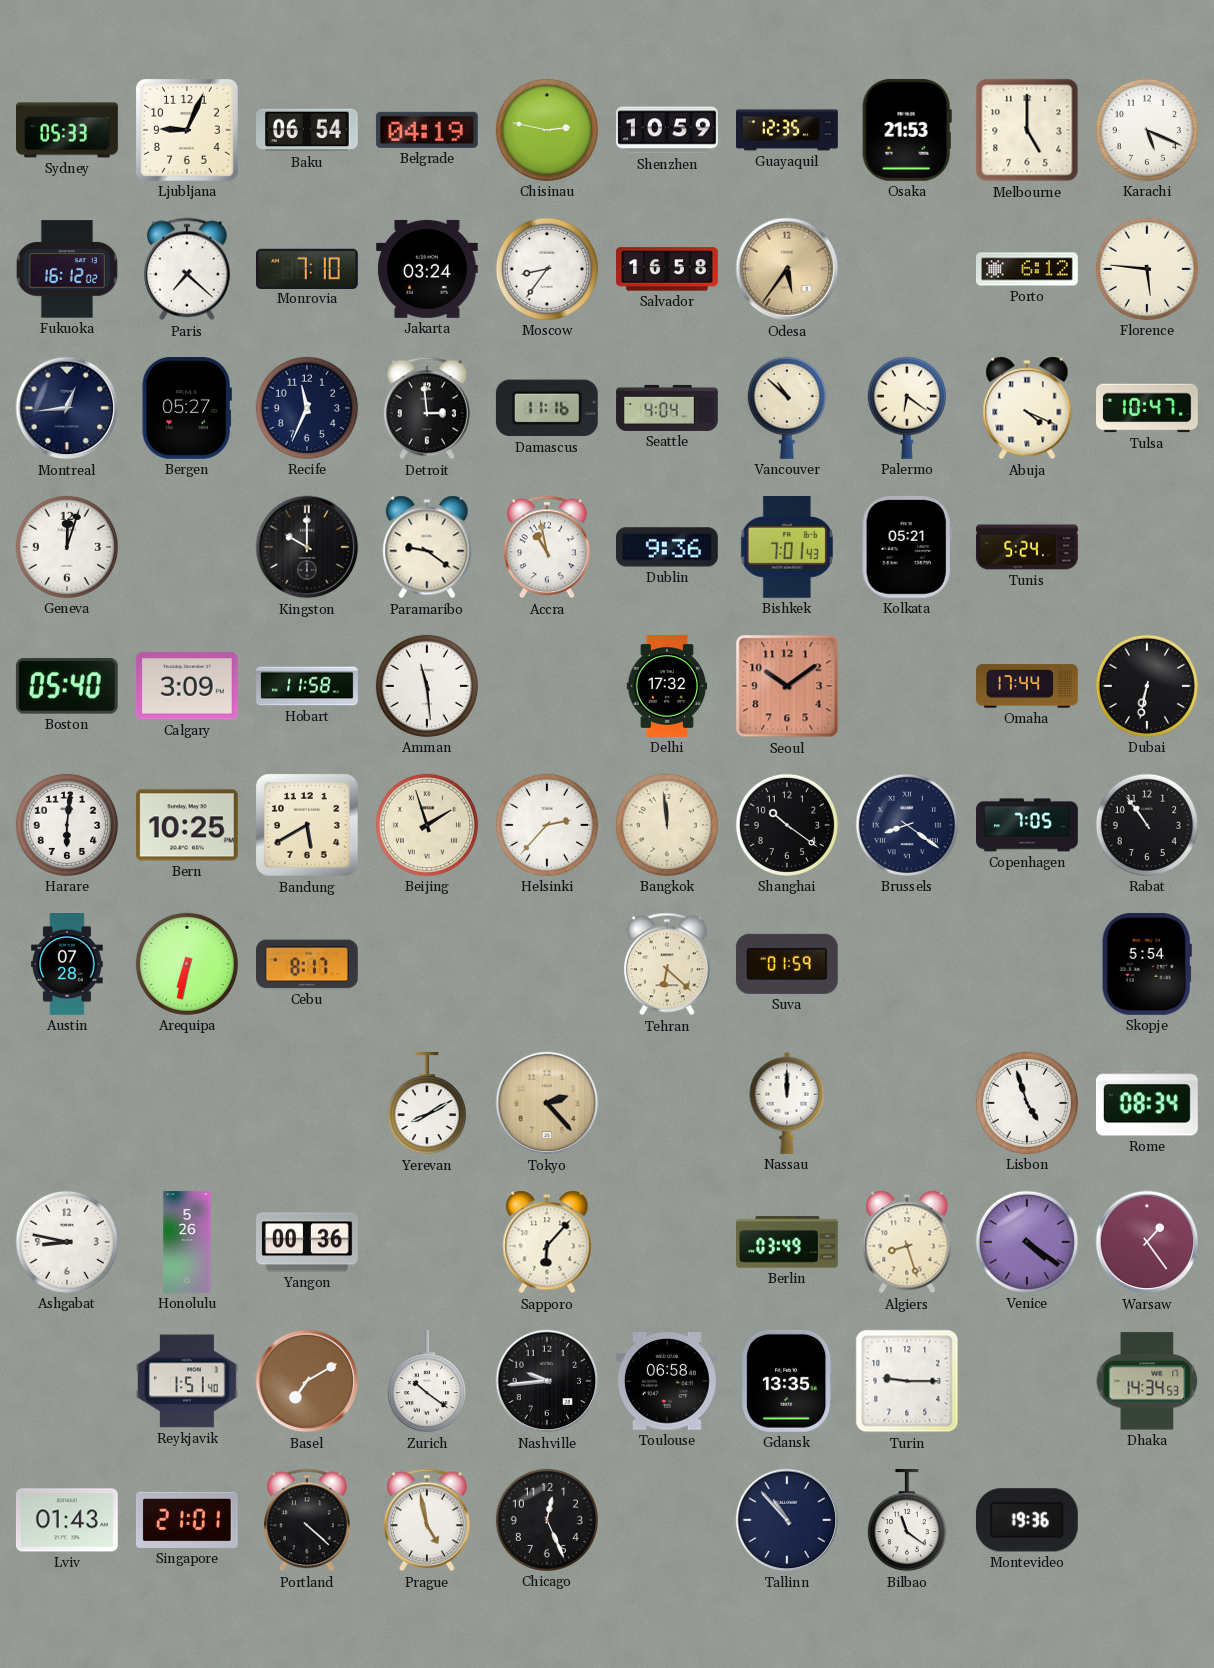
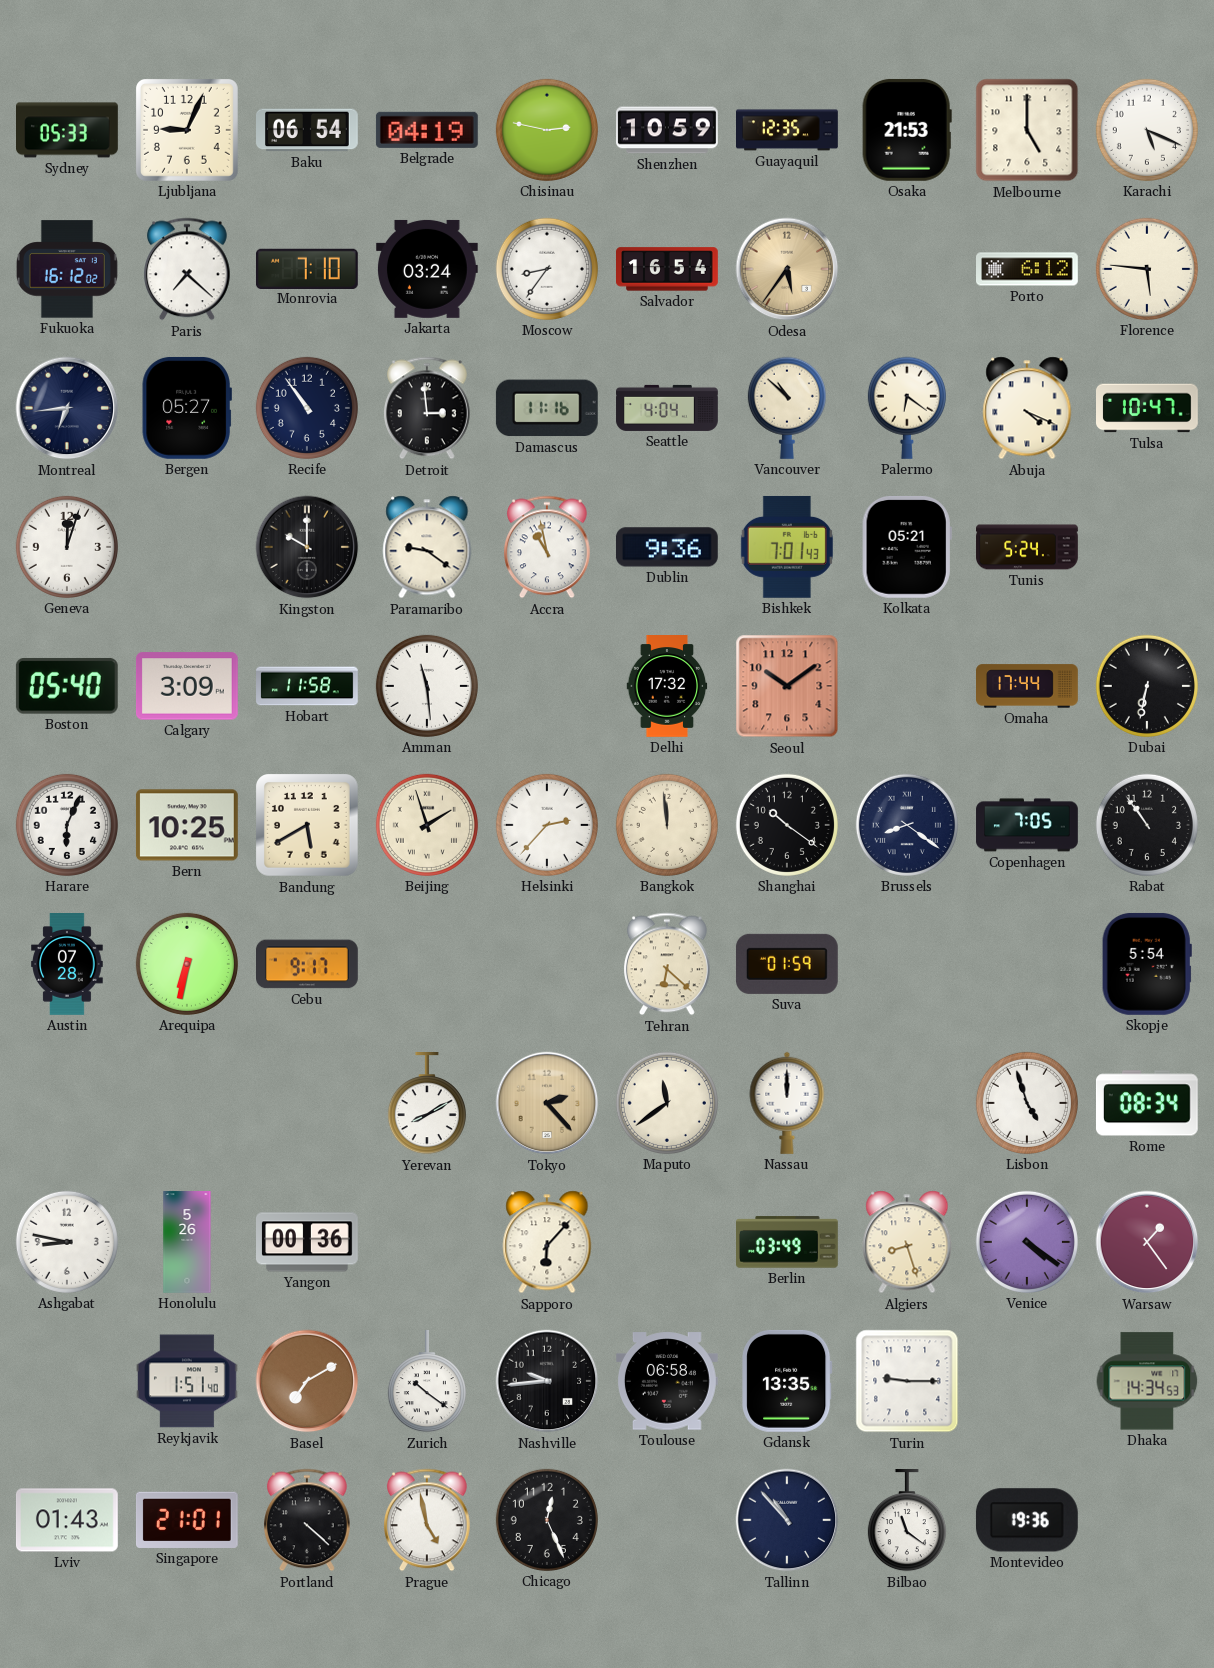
Salvador: 16:58 -> 16:54
Montreal: 12:44 -> 6:44
Recife: 11:34 -> 10:54
Harare: 6:01 -> 6:04
Cebu: 8:17 -> 9:17
Maputo: none -> 11:39
